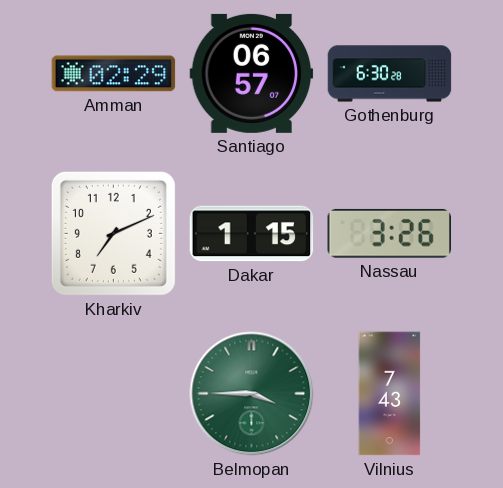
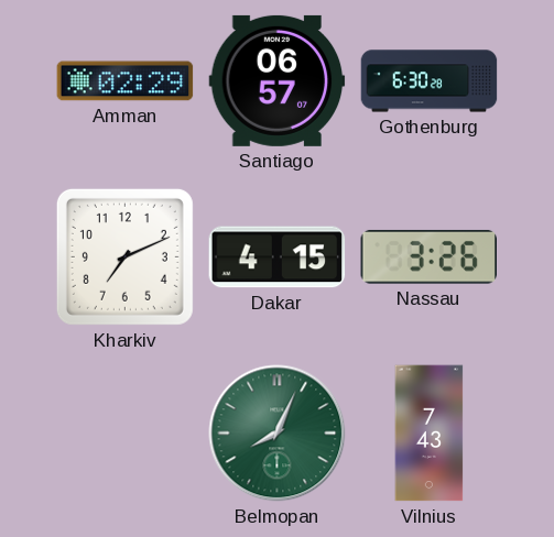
Dakar: 1:15 -> 4:15
Belmopan: 3:45 -> 8:04
